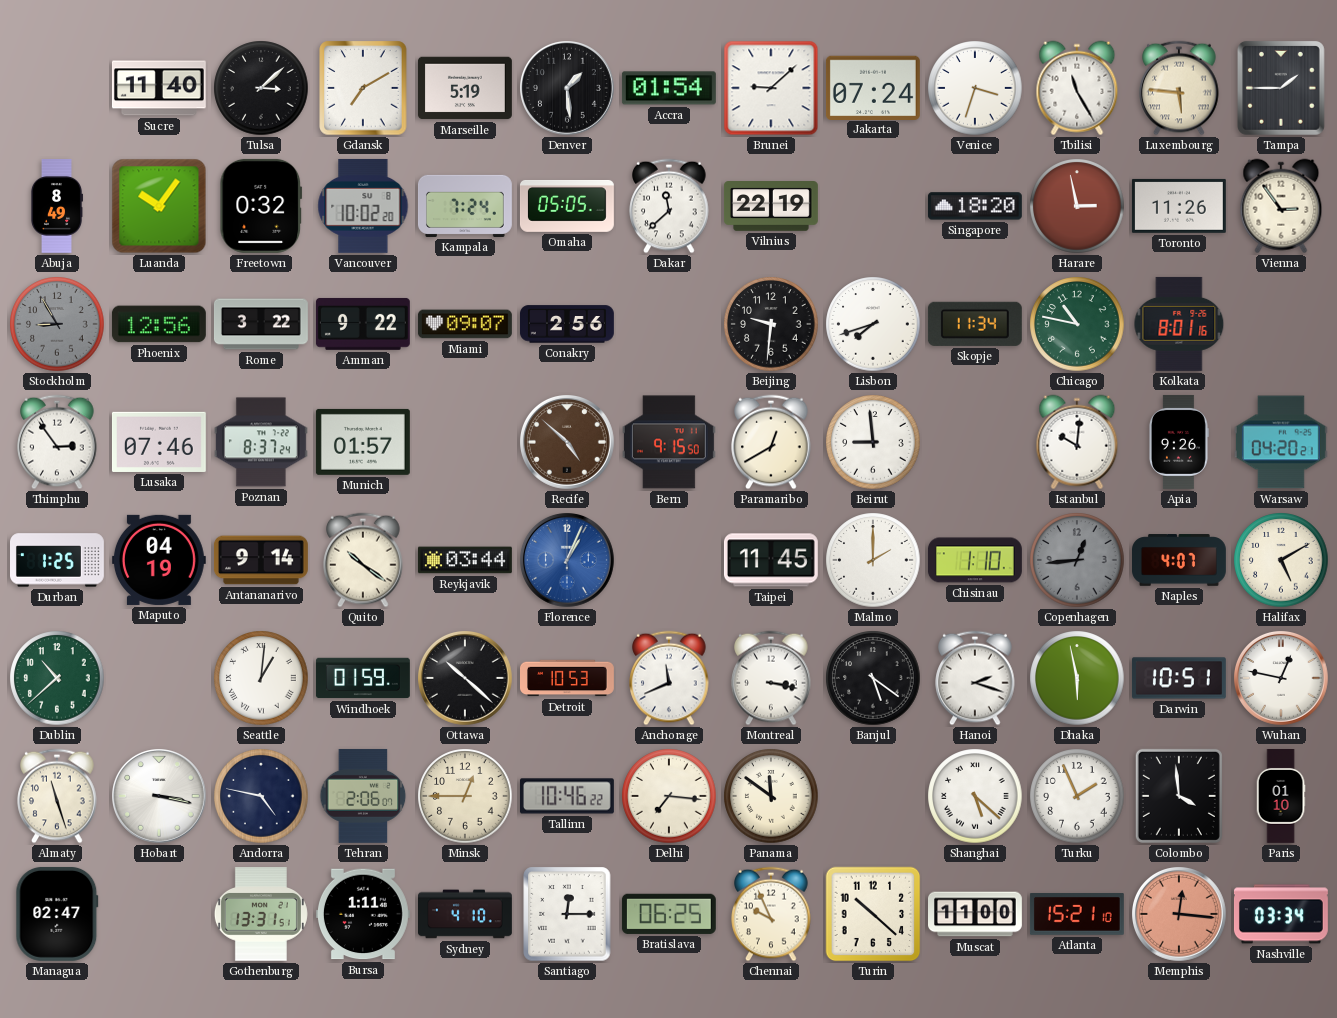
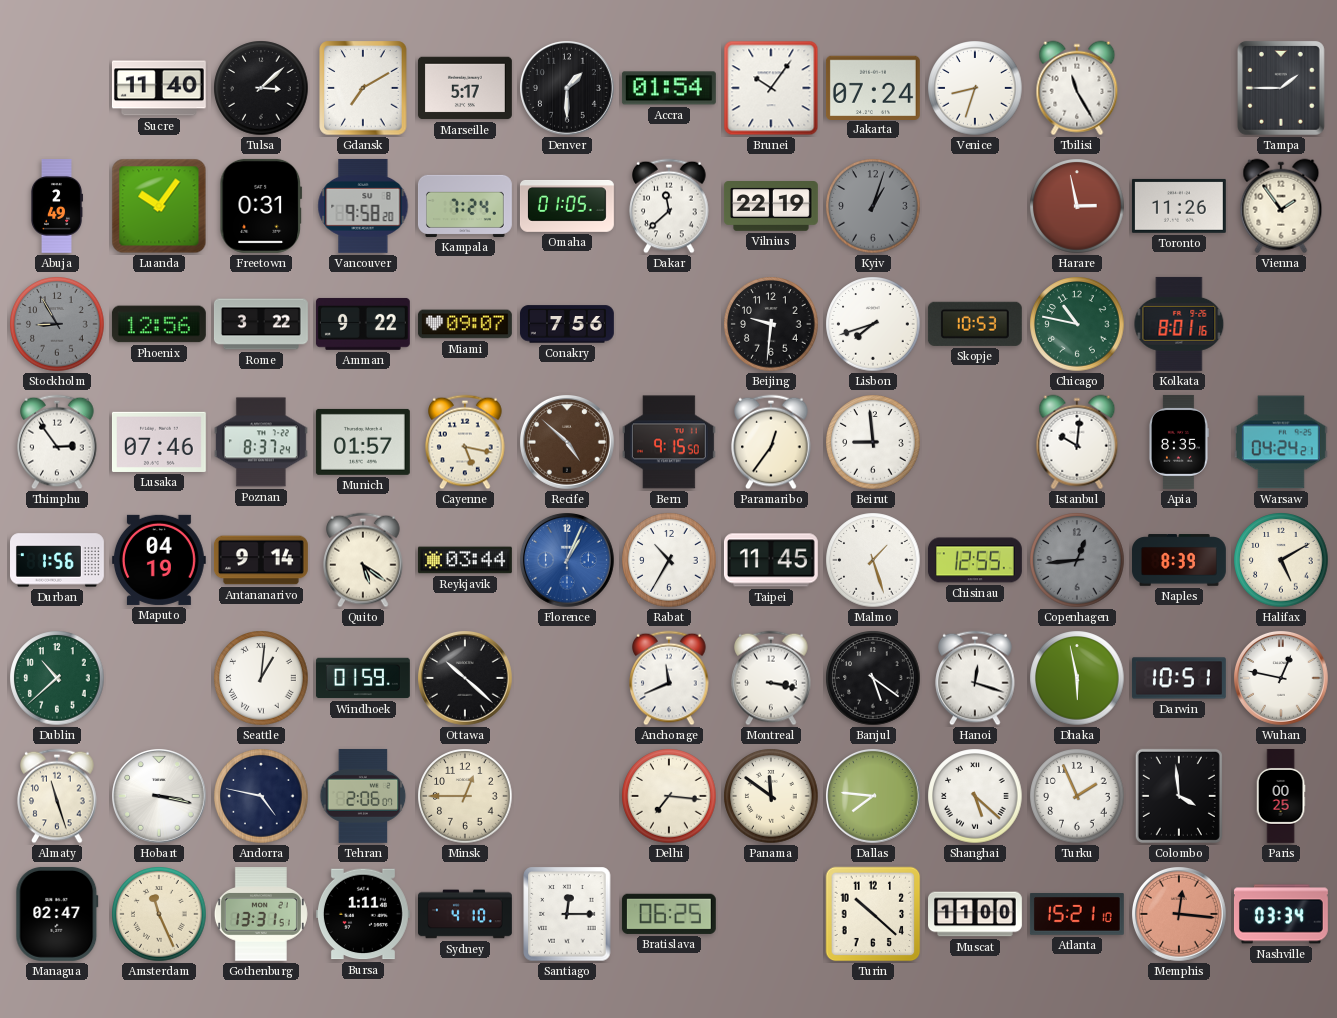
Marseille: 5:19 -> 5:17
Denver: 1:29 -> 1:30
Brunei: 9:08 -> 10:06
Venice: 3:33 -> 8:33
Luxembourg: 5:46 -> none
Abuja: 8:49 -> 2:49
Freetown: 0:32 -> 0:31
Vancouver: 10:02 -> 9:58
Omaha: 05:05 -> 01:05
Kyiv: none -> 1:03
Singapore: 18:20 -> none
Vienna: 2:54 -> 1:54
Conakry: 2:56 -> 7:56
Skopje: 11:34 -> 10:53
Cayenne: none -> 5:17
Paramaribo: 12:40 -> 12:36
Apia: 9:26 -> 8:35
Warsaw: 04:20 -> 04:24
Durban: 1:25 -> 1:56
Quito: 10:21 -> 5:21
Rabat: none -> 10:35
Malmo: 2:00 -> 1:27
Chisinau: 1:10 -> 12:55
Naples: 4:07 -> 8:39
Detroit: 10:53 -> none
Hanoi: 2:18 -> 12:18
Tallinn: 10:46 -> none
Dallas: none -> 7:46
Paris: 01:10 -> 00:25
Amsterdam: none -> 11:26
Chennai: 9:56 -> none
